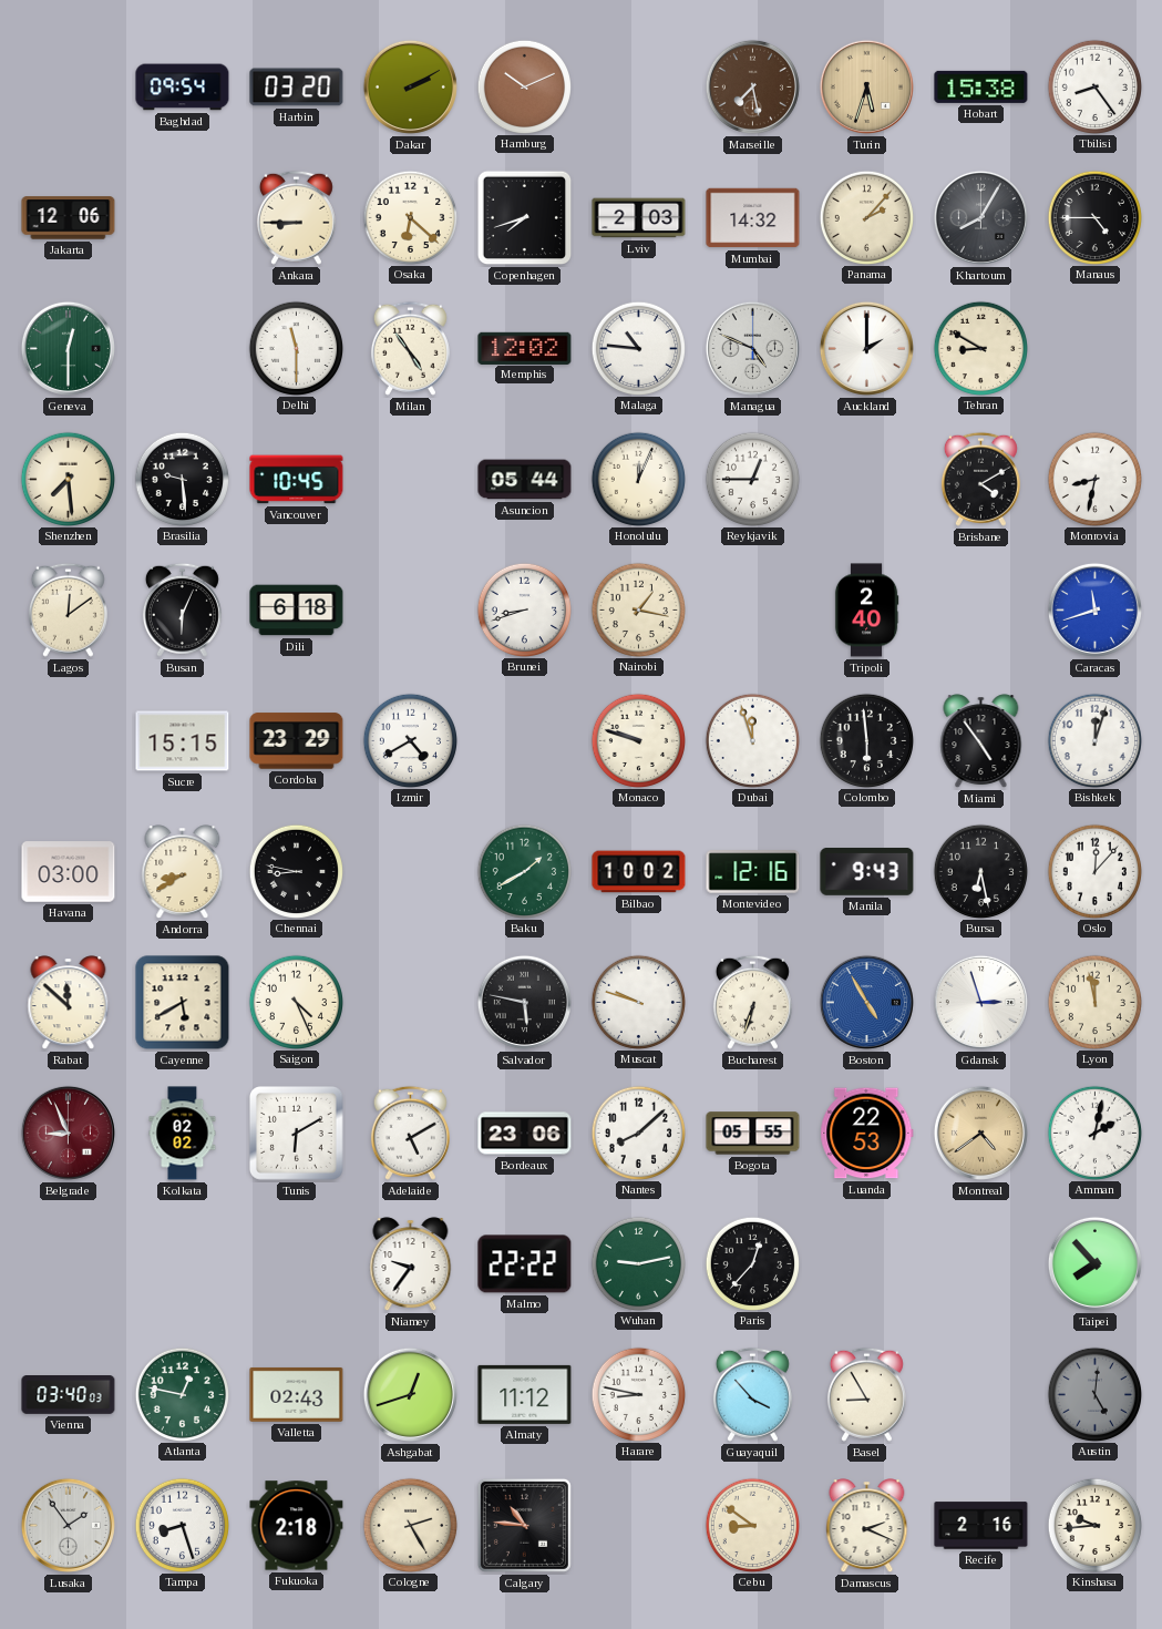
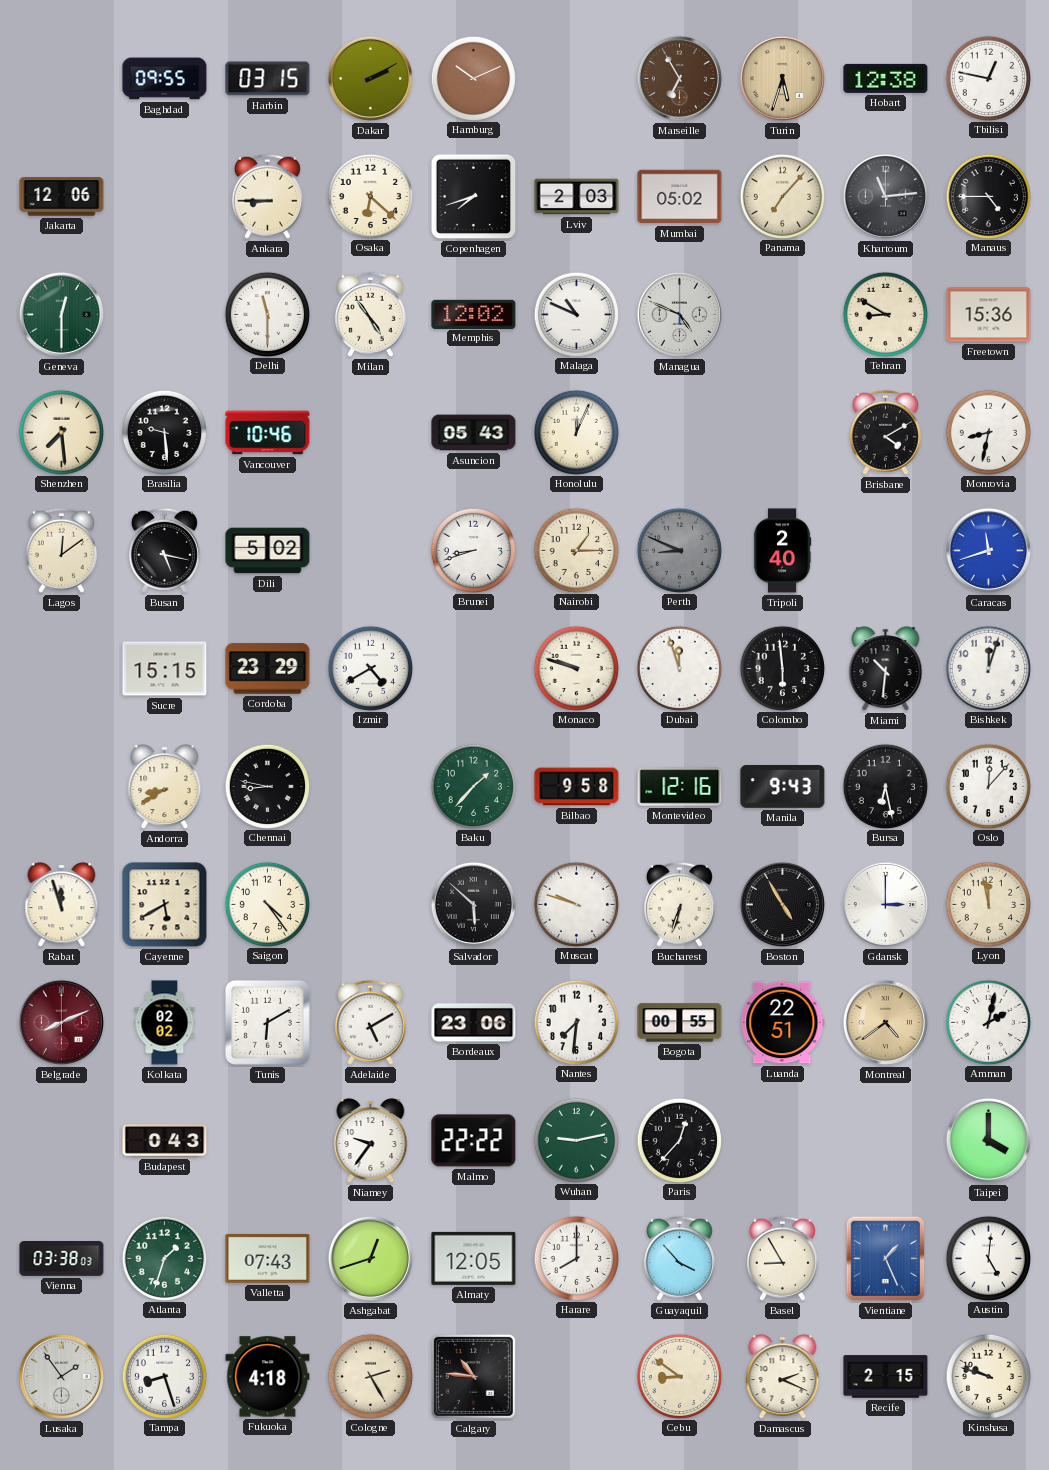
Baghdad: 09:54 -> 09:55
Harbin: 03:20 -> 03:15
Marseille: 7:28 -> 6:55
Hobart: 15:38 -> 12:38
Tbilisi: 8:24 -> 12:47
Mumbai: 14:32 -> 05:02
Panama: 2:07 -> 7:07
Khartoum: 8:05 -> 11:14
Malaga: 10:46 -> 10:49
Auckland: 2:00 -> none
Freetown: none -> 15:36
Vancouver: 10:45 -> 10:46
Asuncion: 05:44 -> 05:43
Reykjavik: 12:45 -> none
Busan: 6:04 -> 5:17
Dili: 6:18 -> 5:02
Nairobi: 1:17 -> 1:15
Perth: none -> 8:49
Miami: 4:54 -> 10:31
Havana: 03:00 -> none
Baku: 1:40 -> 1:37
Bilbao: 10:02 -> 9:58
Rabat: 11:52 -> 11:57
Saigon: 4:26 -> 4:24
Salvador: 5:47 -> 5:52
Boston dial: blue -> black
Gdansk: 2:57 -> 3:00
Belgrade: 8:56 -> 8:11
Nantes: 8:08 -> 7:31
Bogota: 05:55 -> 00:55
Luanda: 22:53 -> 22:51
Budapest: none -> 0:43
Taipei: 7:53 -> 4:00
Vienna: 03:40 -> 03:38
Atlanta: 12:47 -> 1:33
Valletta: 02:43 -> 07:43
Almaty: 11:12 -> 12:05
Harare: 8:47 -> 8:00
Vientiane: none -> 1:26
Austin dial: grey -> white
Fukuoka: 2:18 -> 4:18
Recife: 2:16 -> 2:15
Kinshasa: 9:44 -> 9:48
